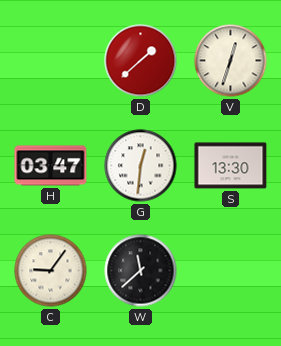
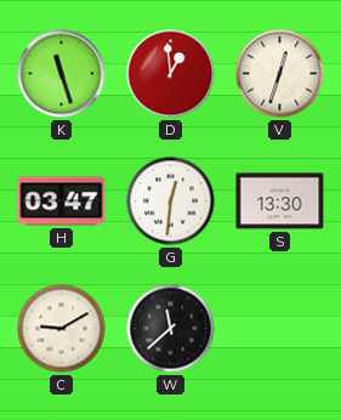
K: none -> 11:27
D: 1:38 -> 12:59
C: 9:06 -> 9:10
